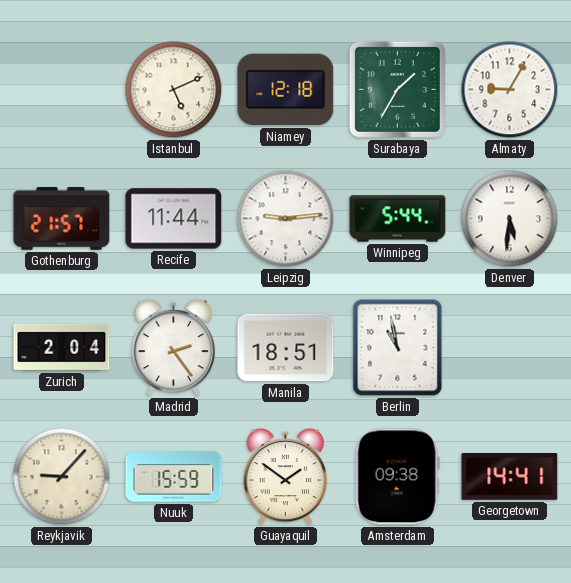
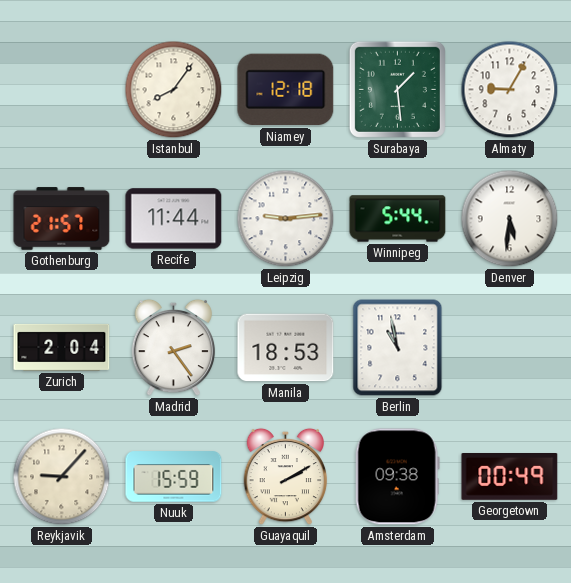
Istanbul: 5:11 -> 8:06
Surabaya: 1:35 -> 1:29
Manila: 18:51 -> 18:53
Guayaquil: 1:51 -> 2:10
Georgetown: 14:41 -> 00:49
